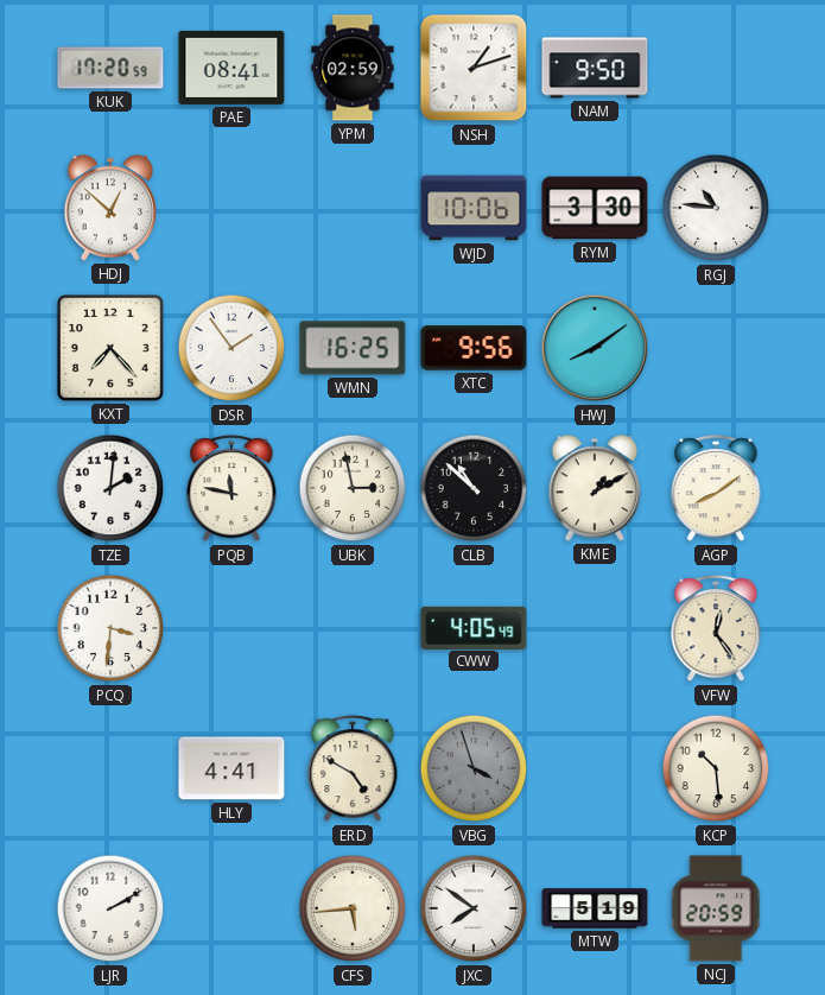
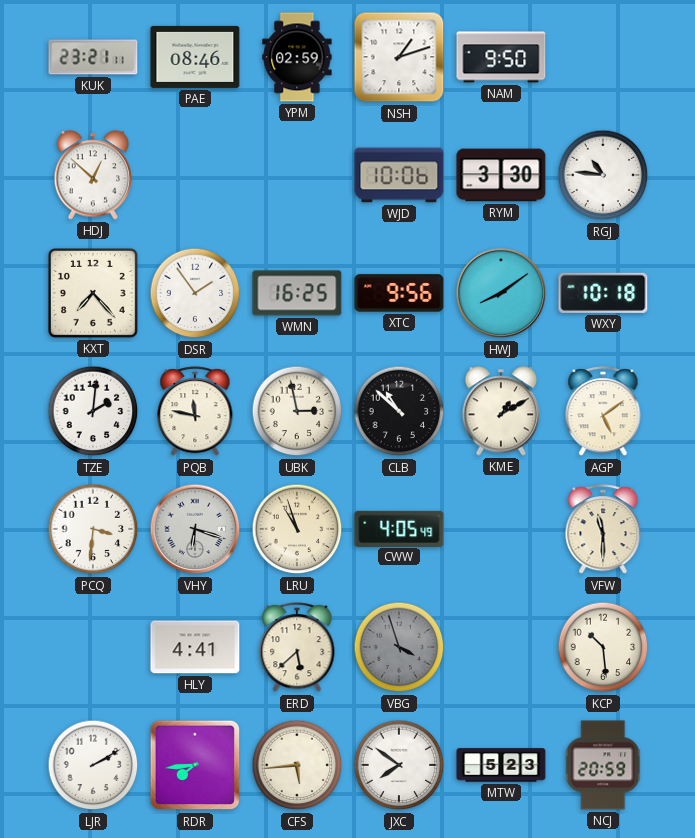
KUK: 17:20 -> 23:21
PAE: 08:41 -> 08:46
WXY: none -> 10:18
AGP: 8:09 -> 5:09
VHY: none -> 6:18
LRU: none -> 10:57
VFW: 12:24 -> 11:30
ERD: 4:50 -> 5:38
RDR: none -> 7:44
MTW: 5:19 -> 5:23
